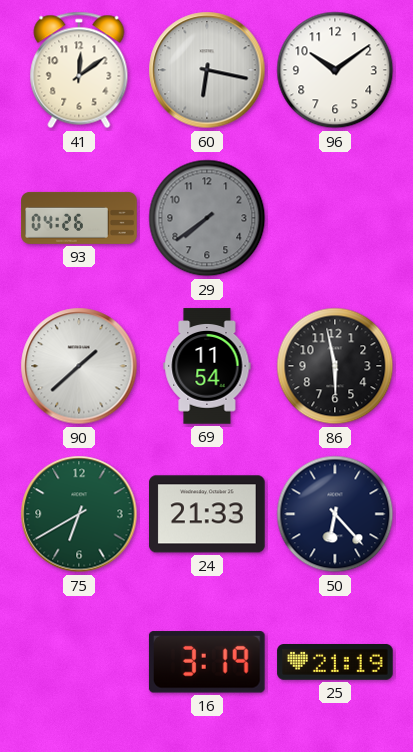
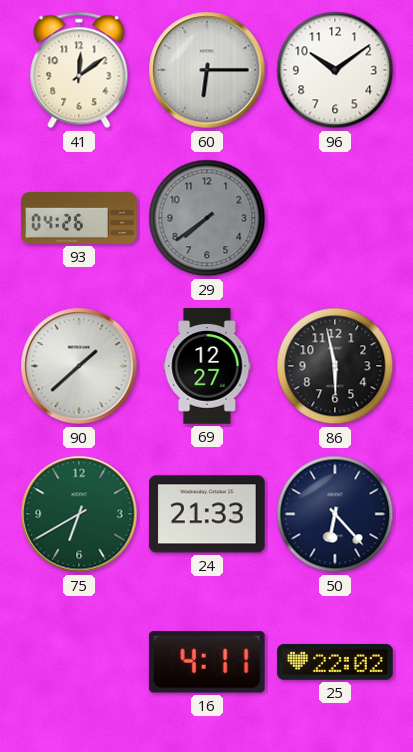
60: 6:17 -> 6:15
69: 11:54 -> 12:27
16: 3:19 -> 4:11
25: 21:19 -> 22:02
